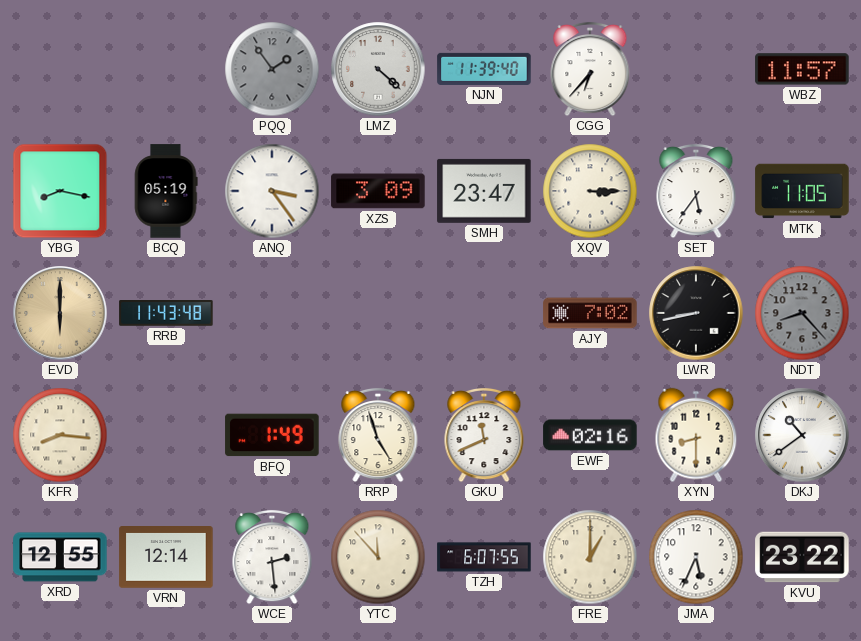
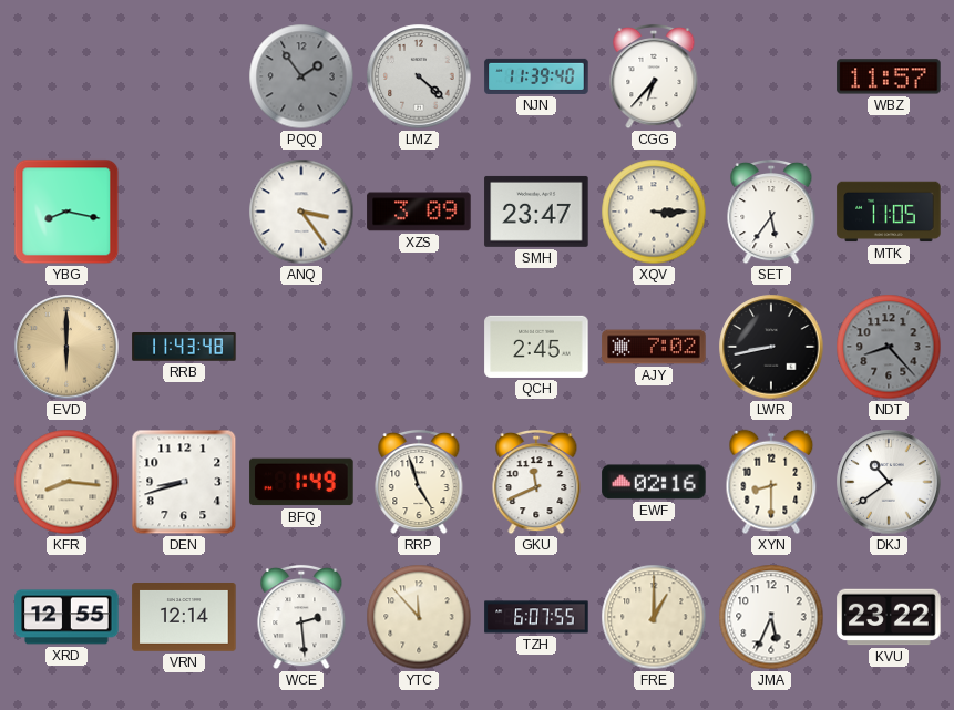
BCQ: 05:19 -> none
QCH: none -> 2:45
DEN: none -> 8:42
